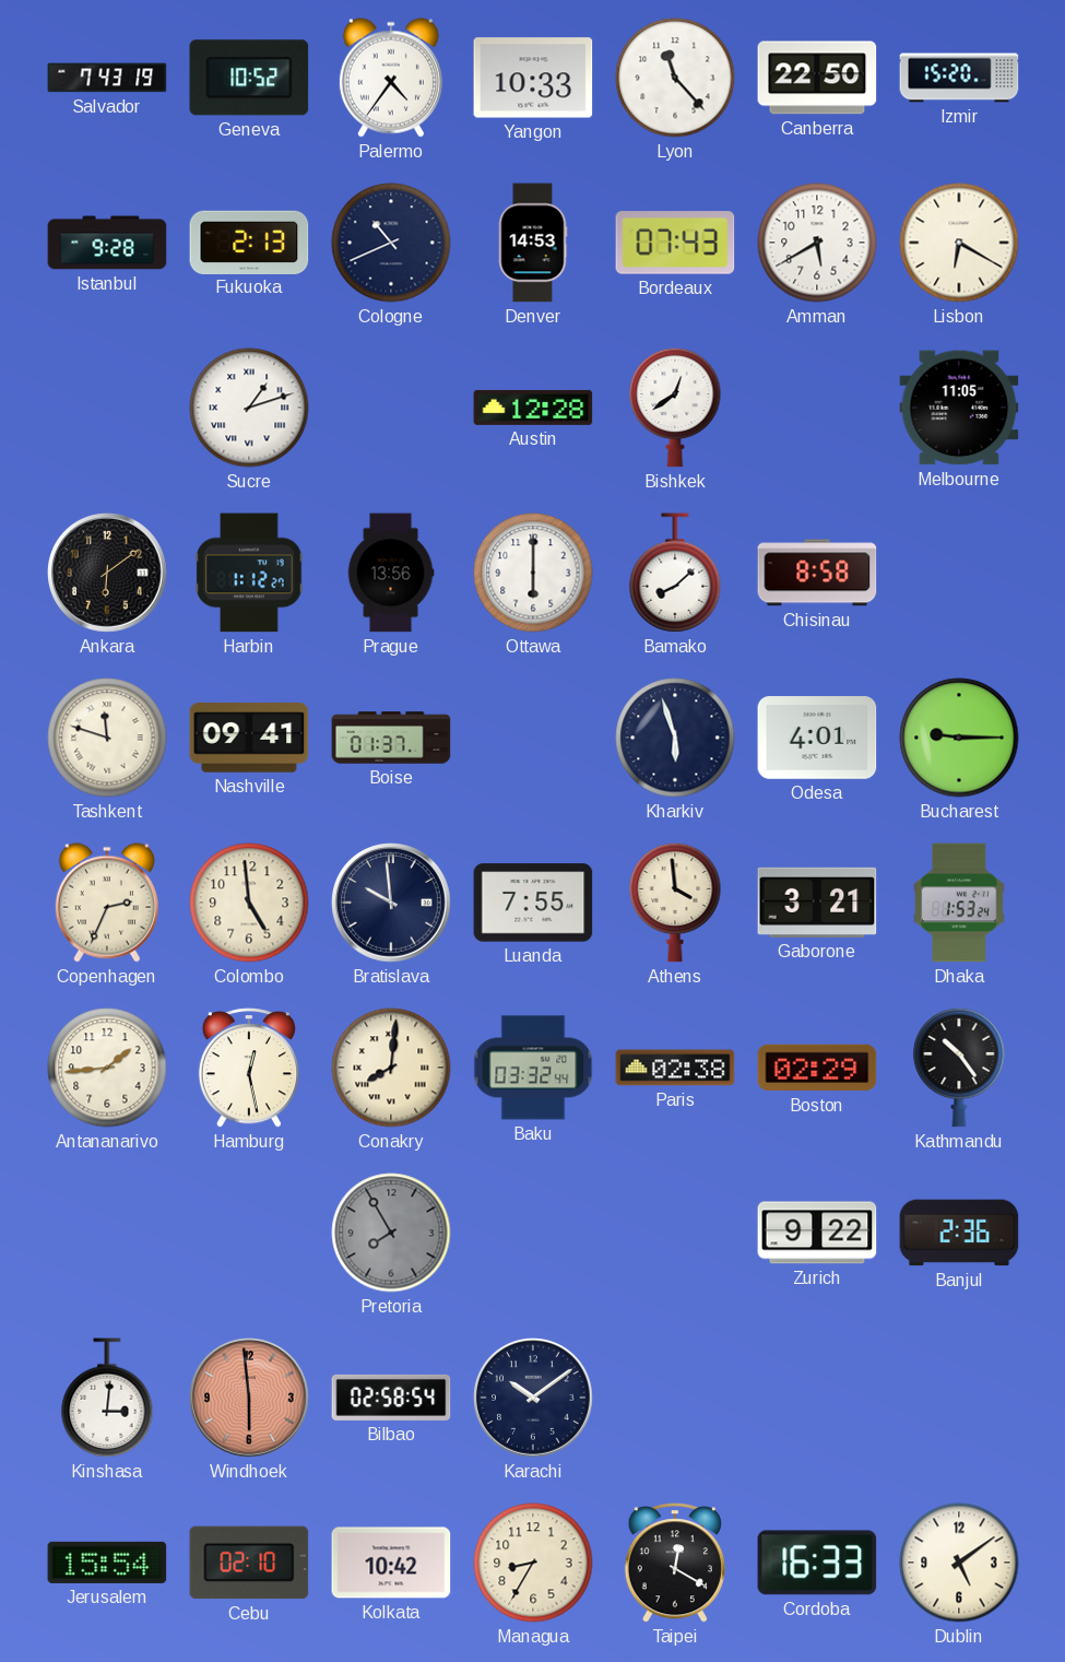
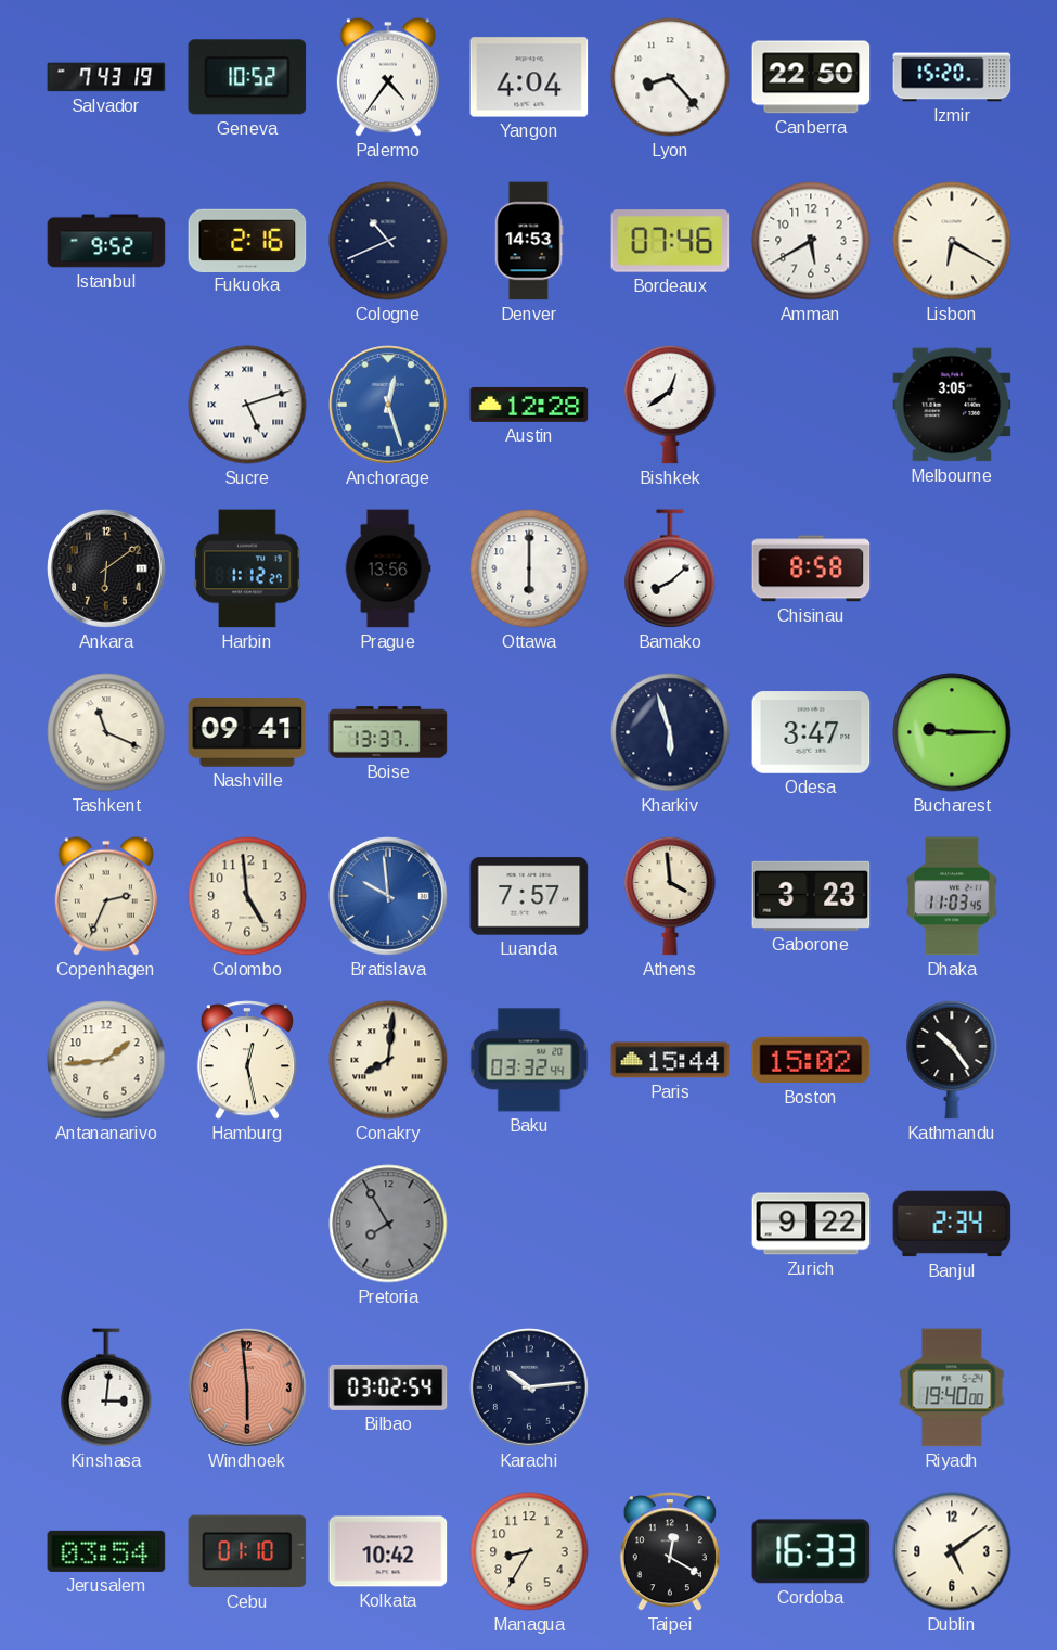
Yangon: 10:33 -> 4:04
Lyon: 11:23 -> 8:23
Istanbul: 9:28 -> 9:52
Fukuoka: 2:13 -> 2:16
Bordeaux: 07:43 -> 07:46
Sucre: 1:12 -> 5:12
Anchorage: none -> 12:27
Melbourne: 11:05 -> 3:05
Tashkent: 11:48 -> 11:19
Boise: 01:37 -> 13:37
Odesa: 4:01 -> 3:47
Bratislava dial: navy -> blue
Luanda: 7:55 -> 7:57
Gaborone: 3:21 -> 3:23
Dhaka: 1:53 -> 11:03
Paris: 02:38 -> 15:44
Boston: 02:29 -> 15:02
Banjul: 2:36 -> 2:34
Bilbao: 02:58 -> 03:02
Karachi: 10:09 -> 10:14
Riyadh: none -> 19:40
Jerusalem: 15:54 -> 03:54
Cebu: 02:10 -> 01:10
